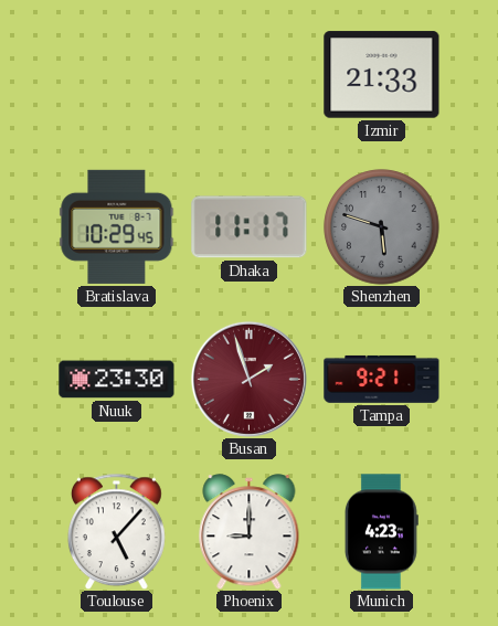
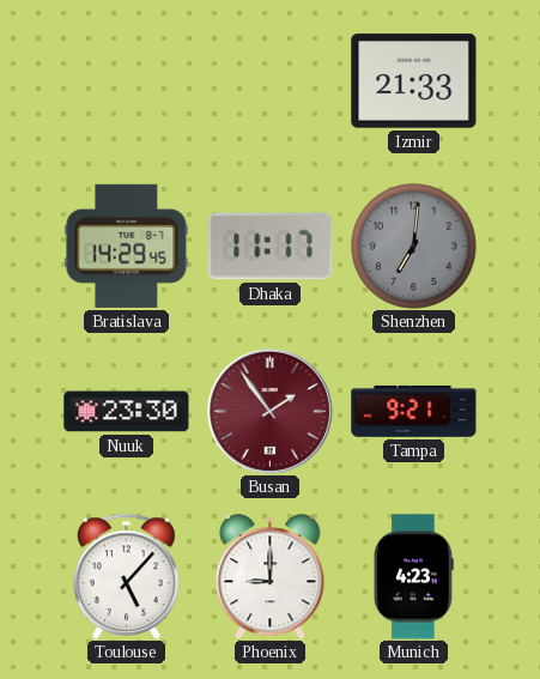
Bratislava: 10:29 -> 14:29
Shenzhen: 5:48 -> 7:01
Busan: 1:57 -> 1:54
